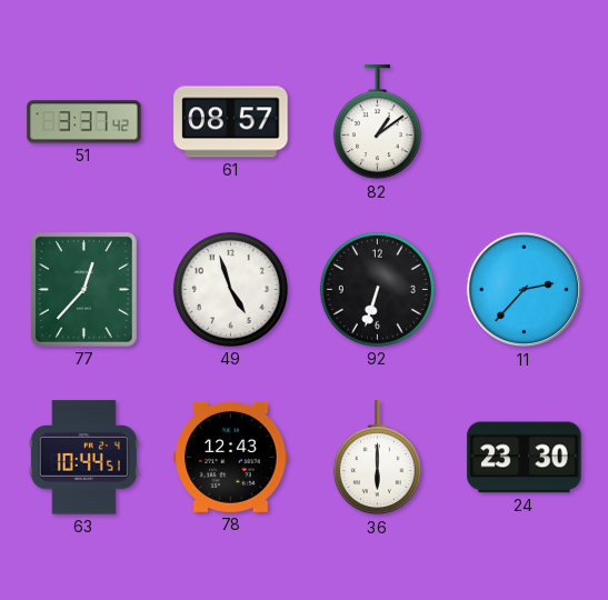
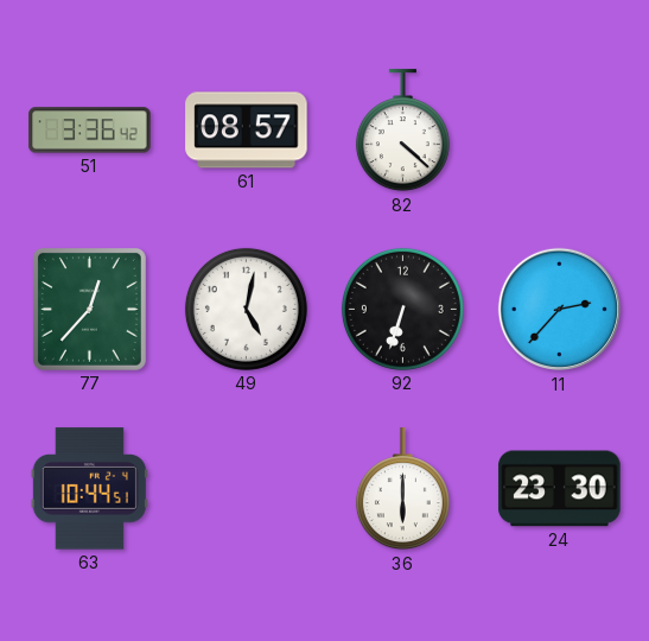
51: 3:37 -> 3:36
82: 1:09 -> 4:22
49: 4:57 -> 5:02
78: 12:43 -> none
